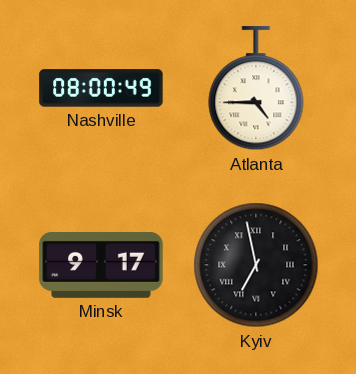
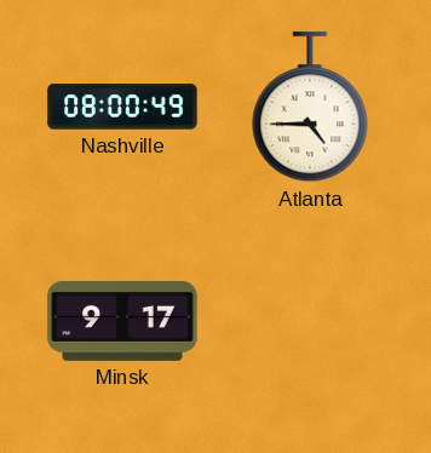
Kyiv: 6:58 -> none
